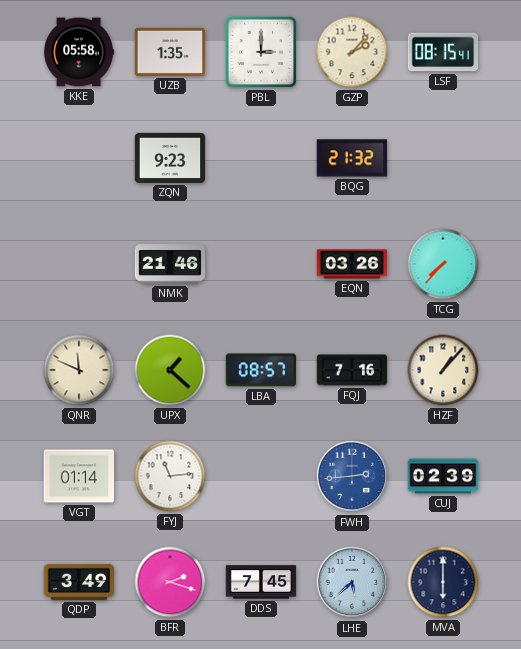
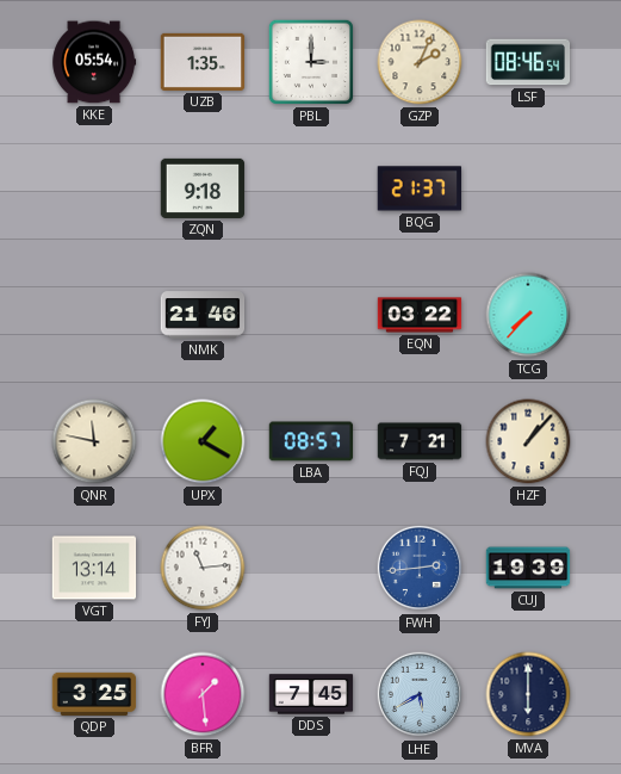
KKE: 05:58 -> 05:54
GZP: 2:07 -> 2:04
LSF: 08:15 -> 08:46
ZQN: 9:23 -> 9:18
BQG: 21:32 -> 21:37
EQN: 03:26 -> 03:22
QNR: 11:49 -> 11:47
UPX: 1:22 -> 1:20
FQJ: 7:16 -> 7:21
VGT: 01:14 -> 13:14
CUJ: 02:39 -> 19:39
QDP: 3:49 -> 3:25
BFR: 2:18 -> 1:29
LHE: 5:38 -> 5:40
